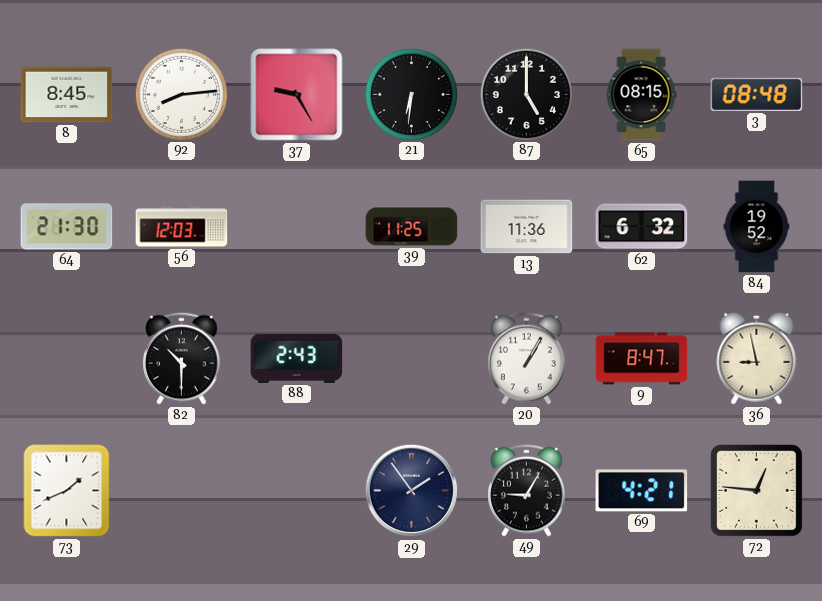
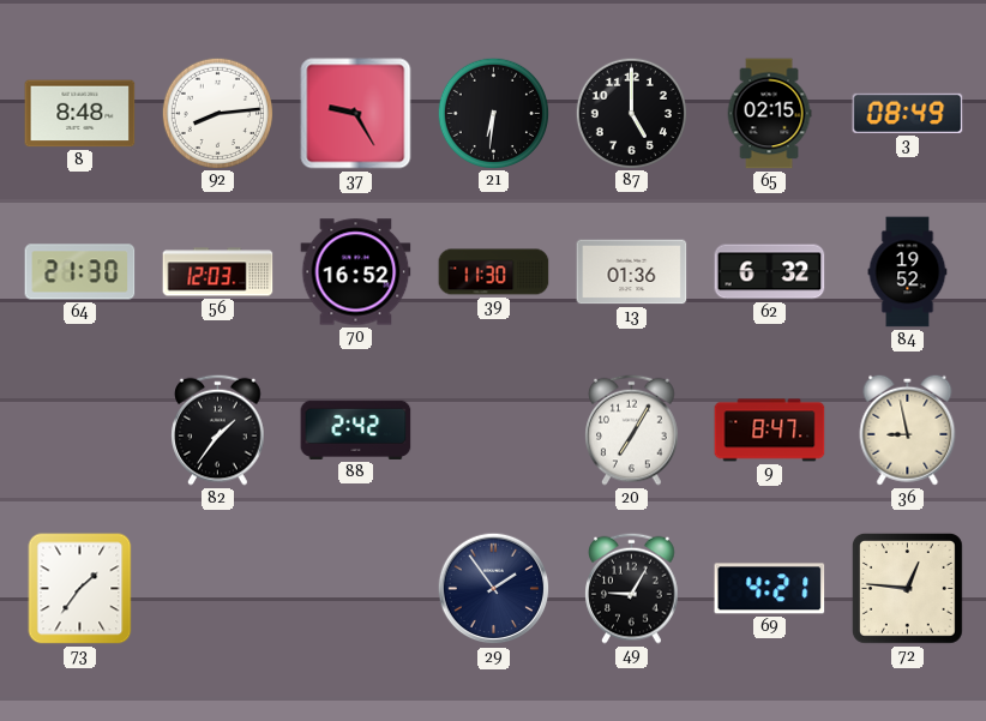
8: 8:45 -> 8:48
65: 08:15 -> 02:15
3: 08:48 -> 08:49
70: none -> 16:52
39: 11:25 -> 11:30
13: 11:36 -> 01:36
82: 10:30 -> 1:36
88: 2:43 -> 2:42
20: 1:05 -> 7:05
73: 1:41 -> 1:36
